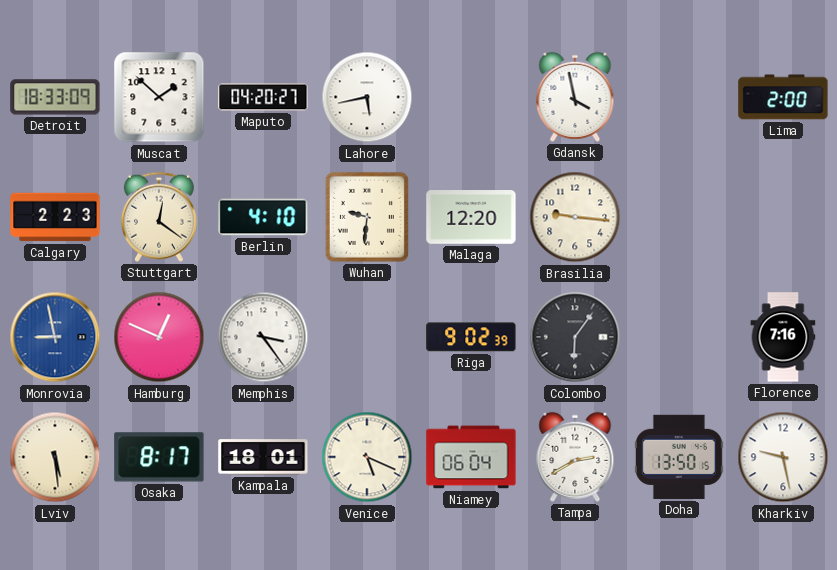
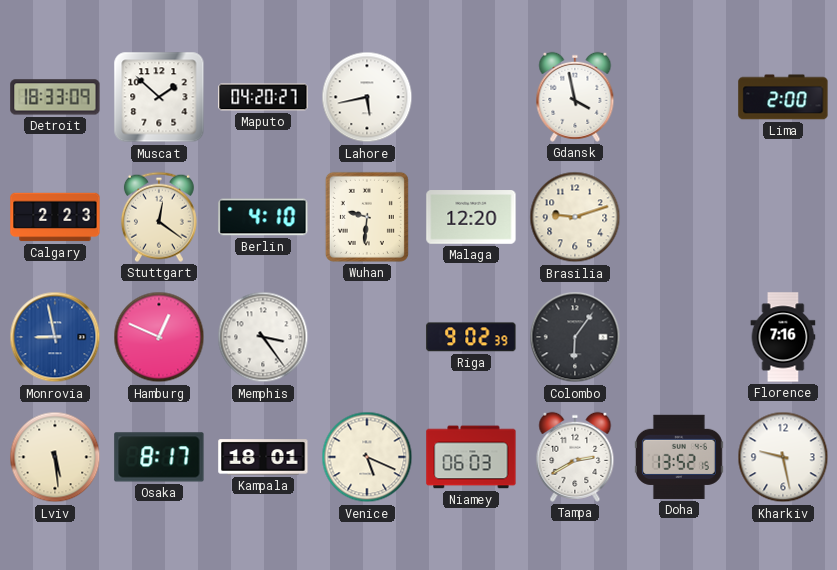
Brasilia: 9:16 -> 9:12
Niamey: 06:04 -> 06:03
Doha: 13:50 -> 13:52
